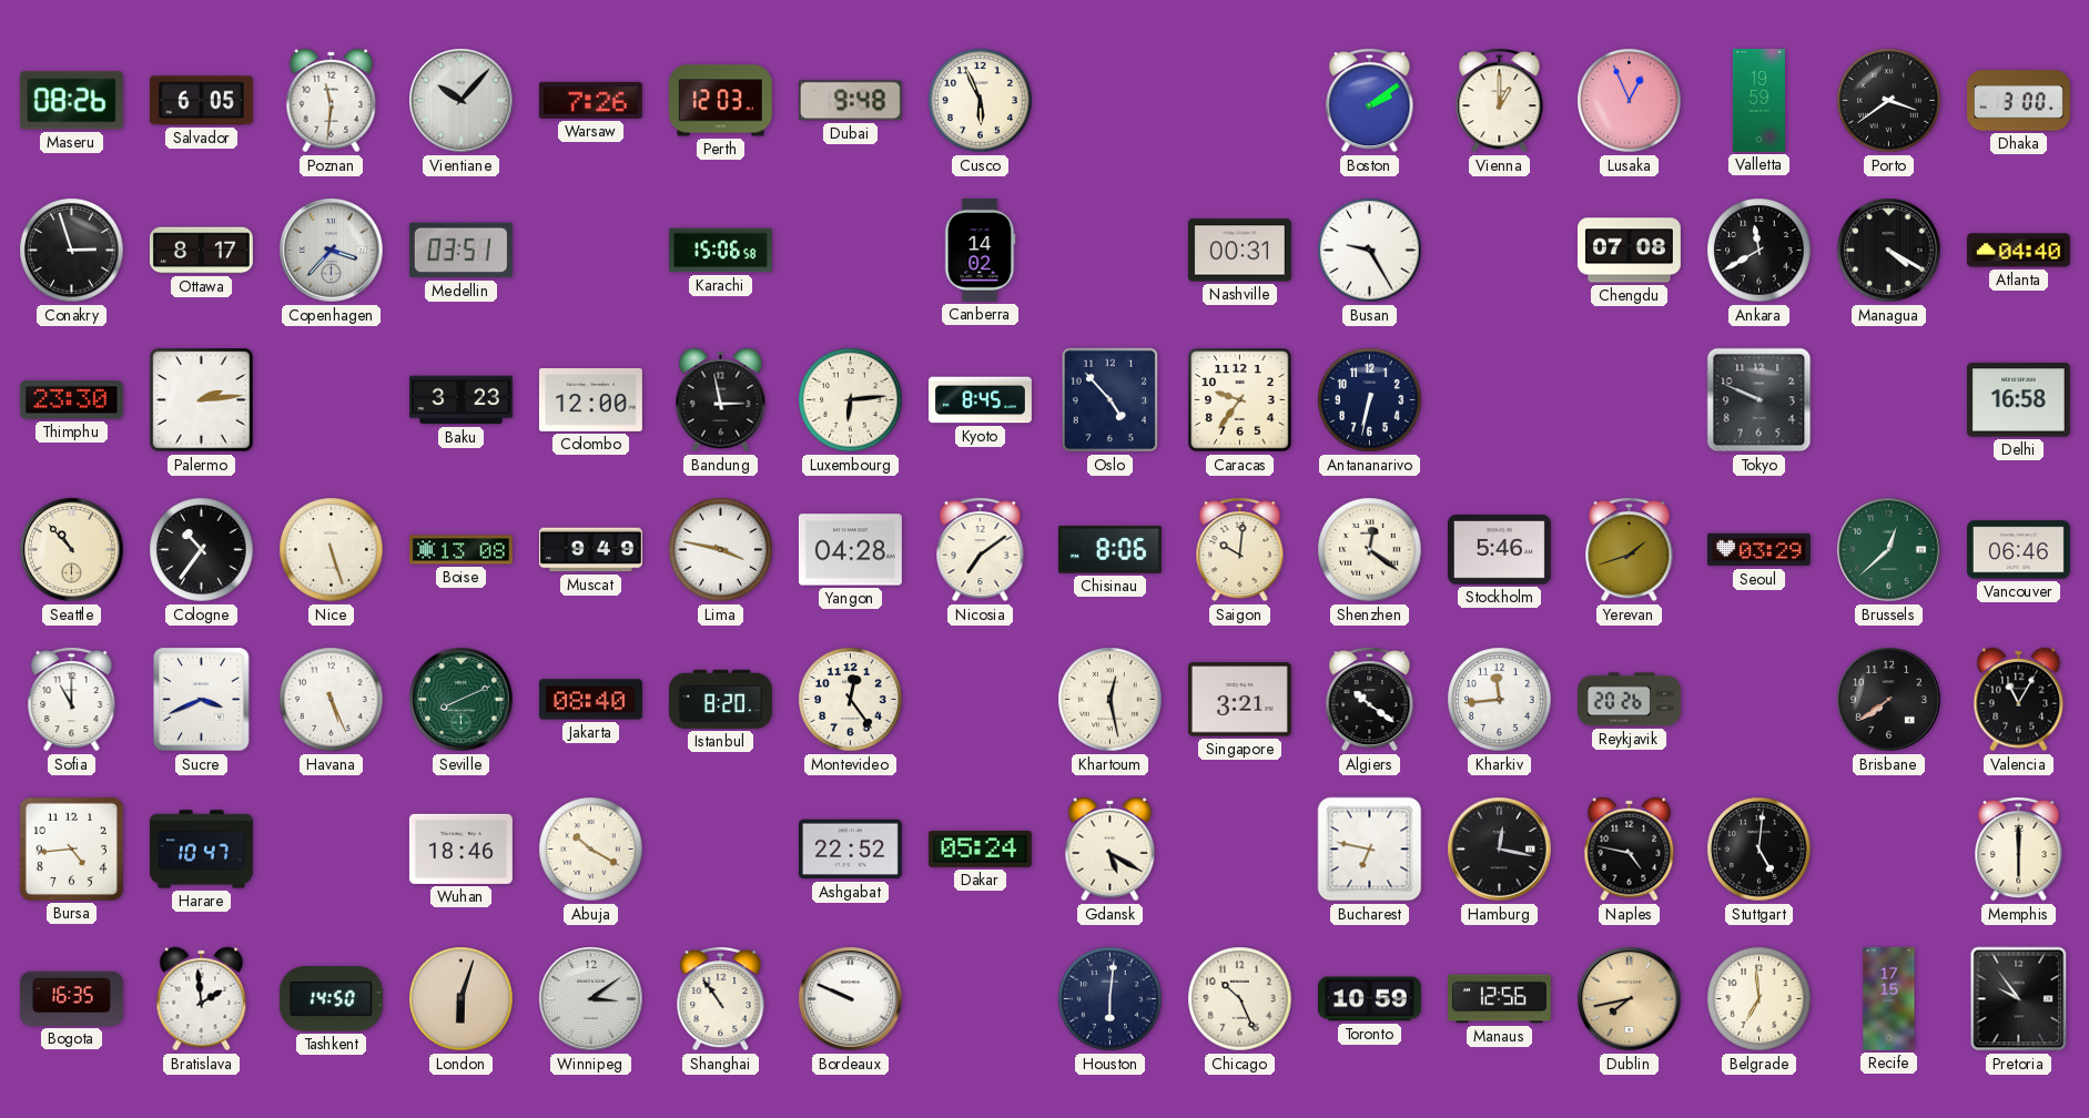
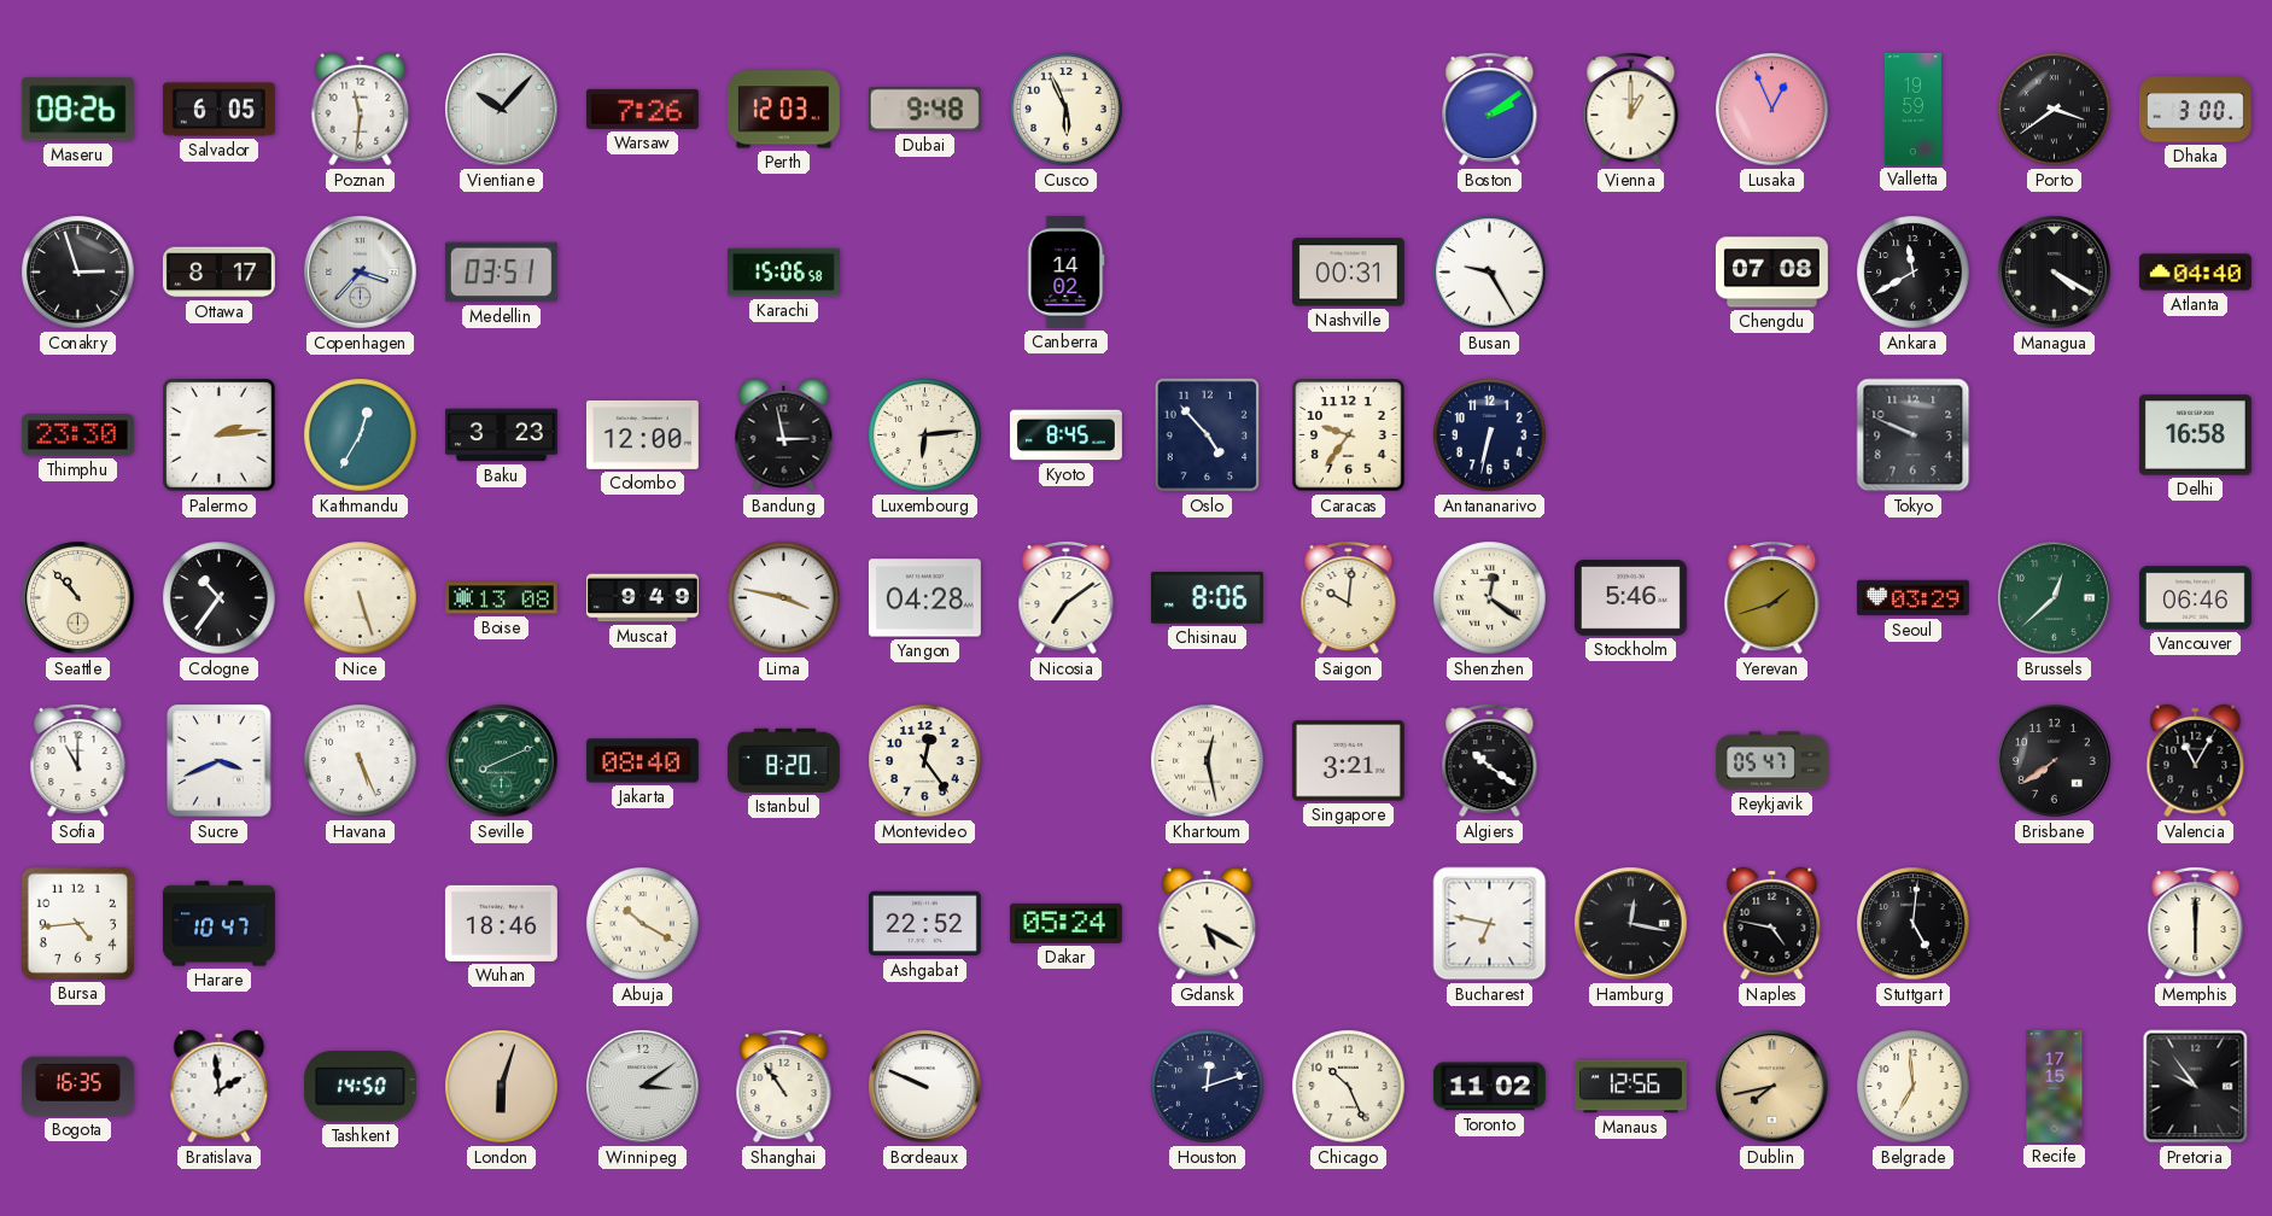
Kathmandu: none -> 12:35
Kharkiv: 11:44 -> none
Reykjavik: 20:26 -> 05:47
Houston: 6:01 -> 12:12
Toronto: 10:59 -> 11:02
